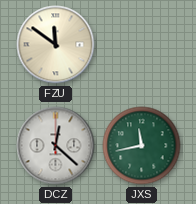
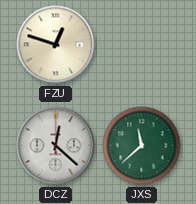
FZU: 11:51 -> 12:48
JXS: 11:43 -> 11:38
